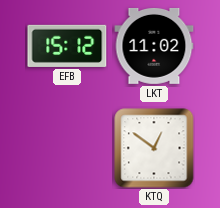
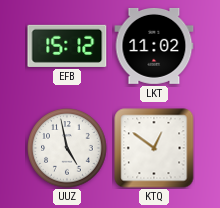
UUZ: none -> 4:58
